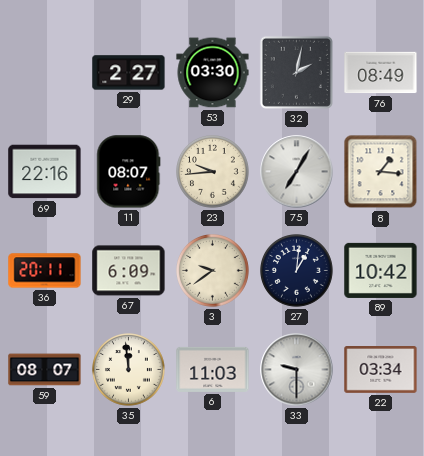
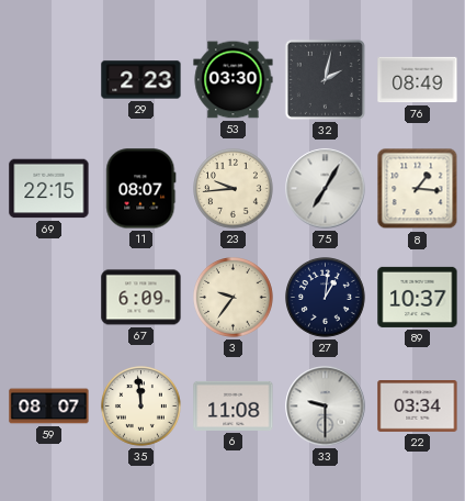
29: 2:27 -> 2:23
69: 22:16 -> 22:15
36: 20:11 -> none
3: 9:39 -> 9:36
89: 10:42 -> 10:37
6: 11:03 -> 11:08
